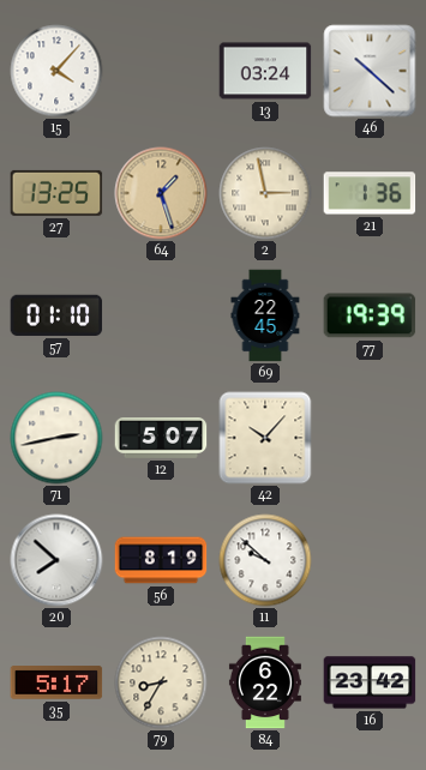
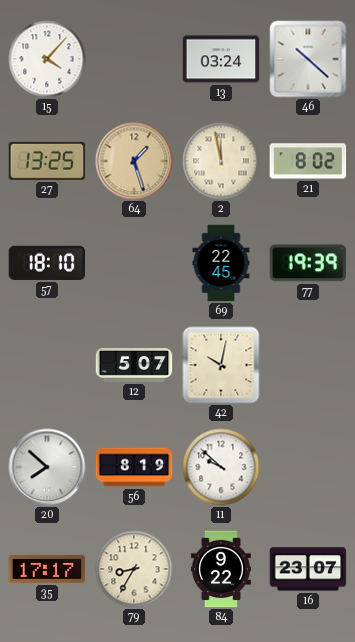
2: 2:58 -> 11:58
21: 1:36 -> 8:02
57: 01:10 -> 18:10
71: 2:43 -> none
42: 10:07 -> 10:02
35: 5:17 -> 17:17
84: 6:22 -> 9:22
16: 23:42 -> 23:07
